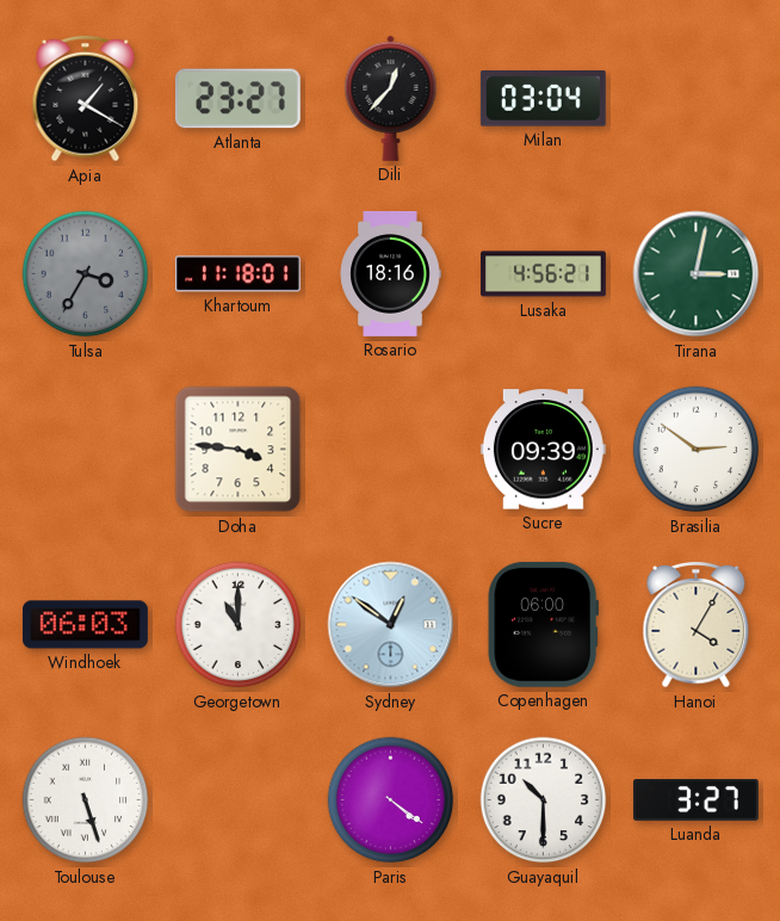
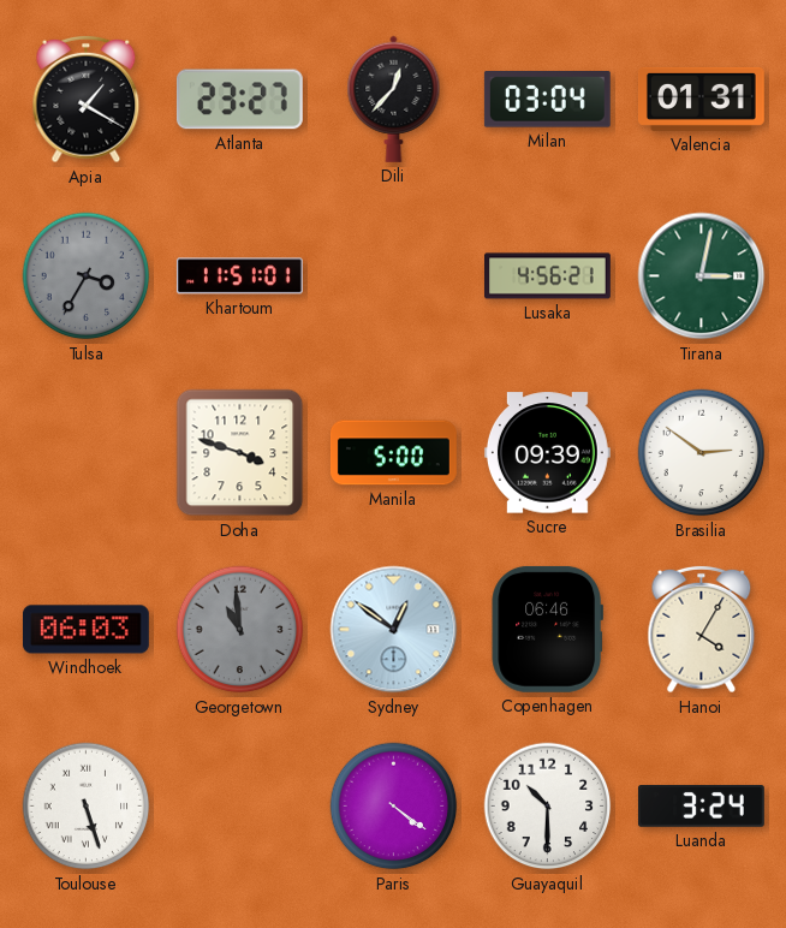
Valencia: none -> 01:31
Khartoum: 11:18 -> 11:51
Rosario: 18:16 -> none
Doha: 3:46 -> 3:48
Manila: none -> 5:00
Georgetown: 11:00 -> 10:59
Georgetown dial: white -> grey
Copenhagen: 06:00 -> 06:46
Luanda: 3:27 -> 3:24
